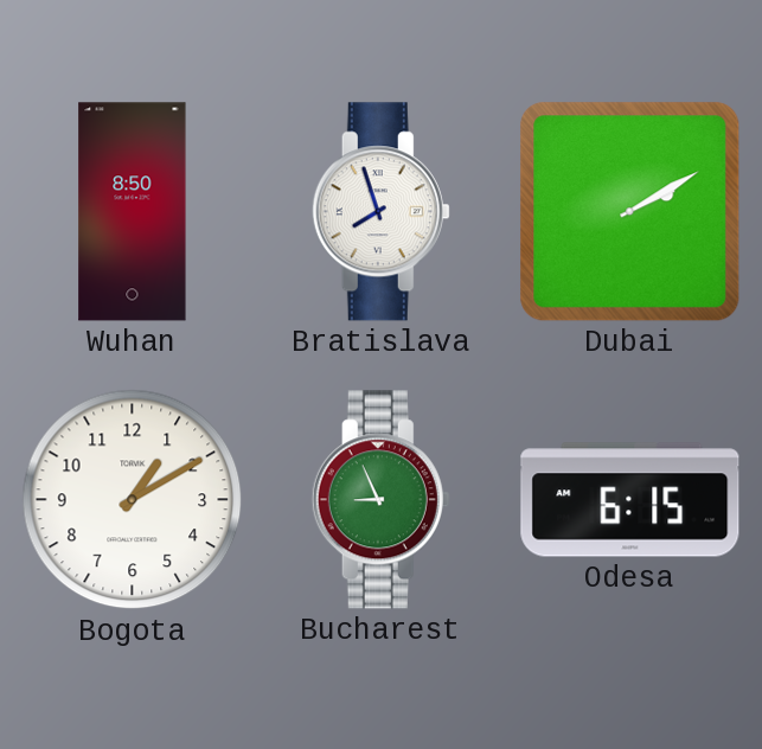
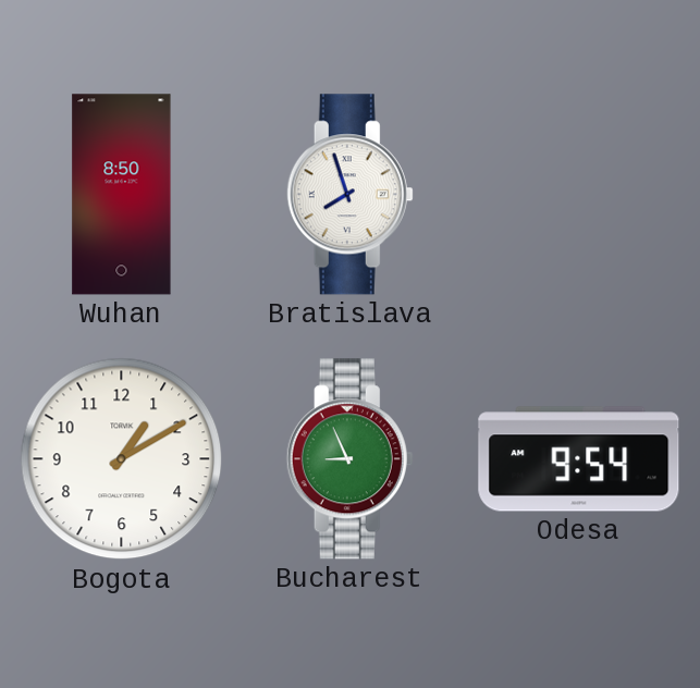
Dubai: 2:10 -> none
Odesa: 6:15 -> 9:54
